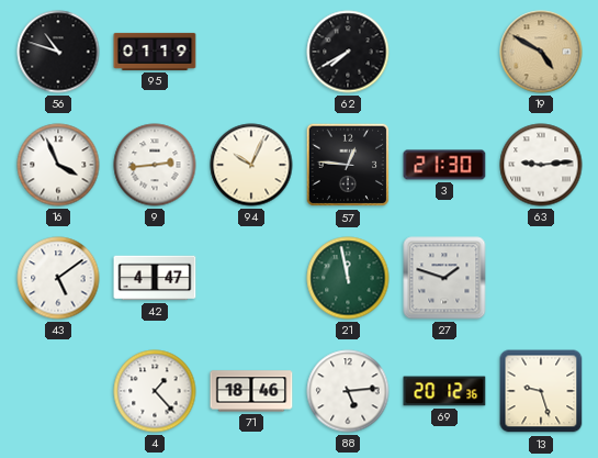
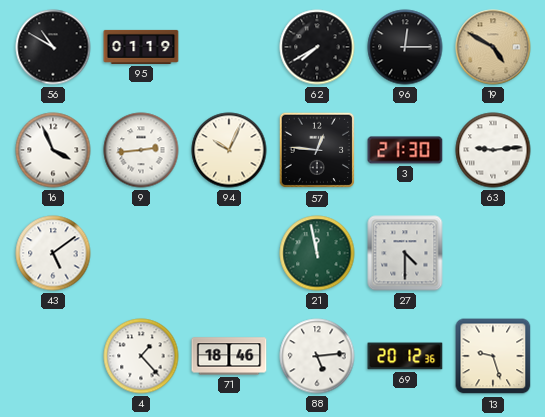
56: 10:48 -> 10:50
96: none -> 12:15
42: 4:47 -> none
27: 1:48 -> 4:30
